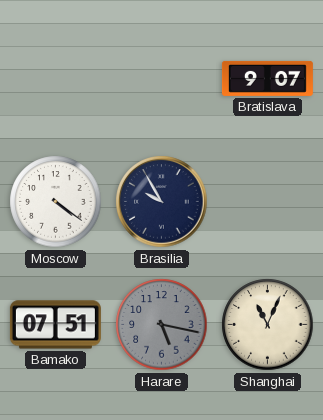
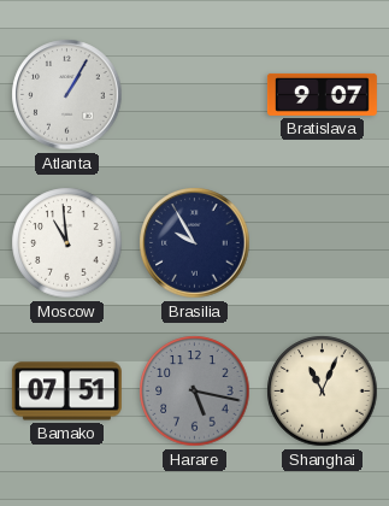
Atlanta: none -> 1:05
Moscow: 4:21 -> 10:59
